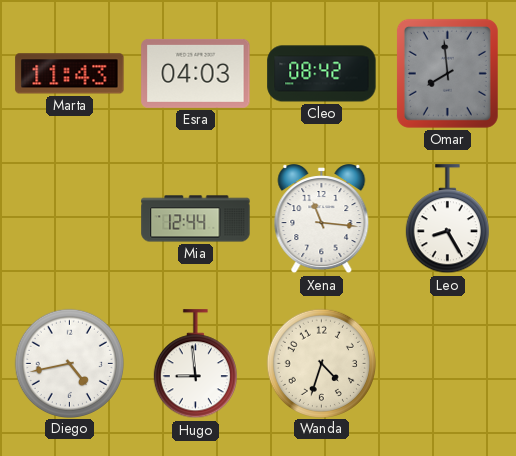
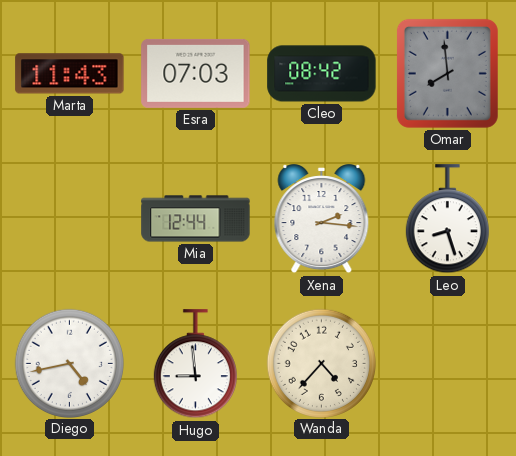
Esra: 04:03 -> 07:03
Xena: 11:16 -> 2:16
Leo: 8:25 -> 8:27
Wanda: 4:33 -> 4:37
